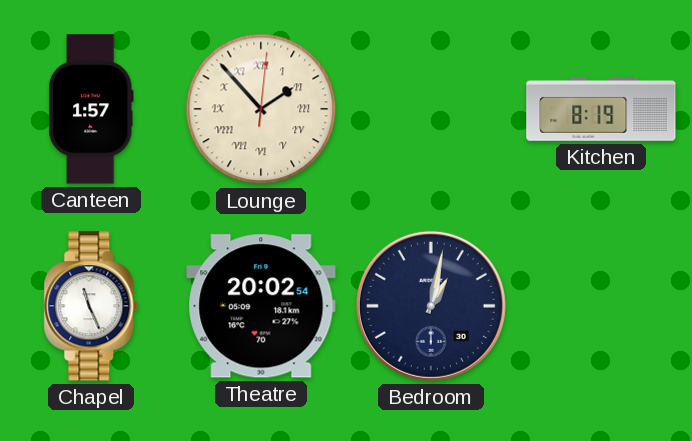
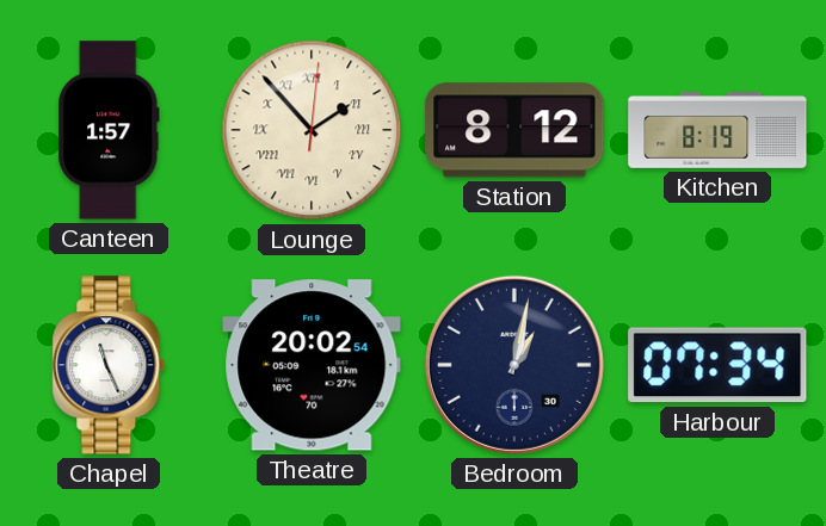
Station: none -> 8:12
Harbour: none -> 07:34
